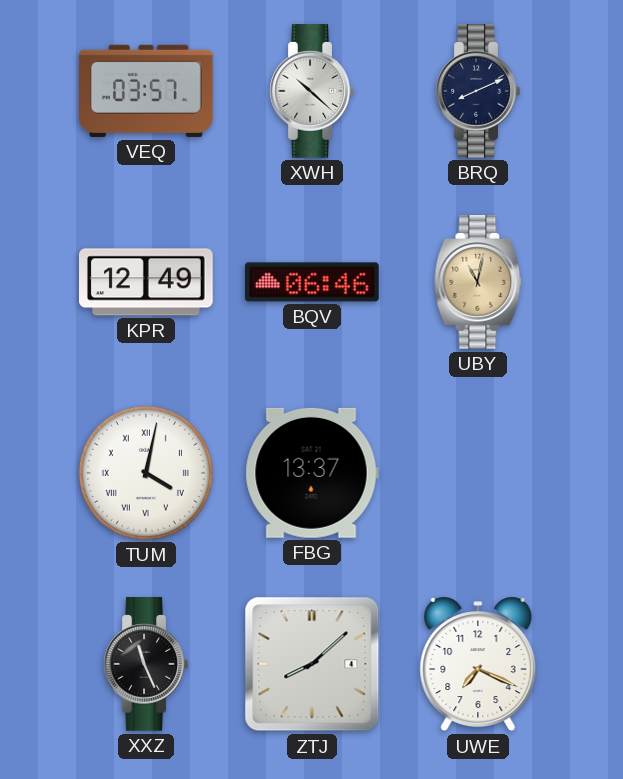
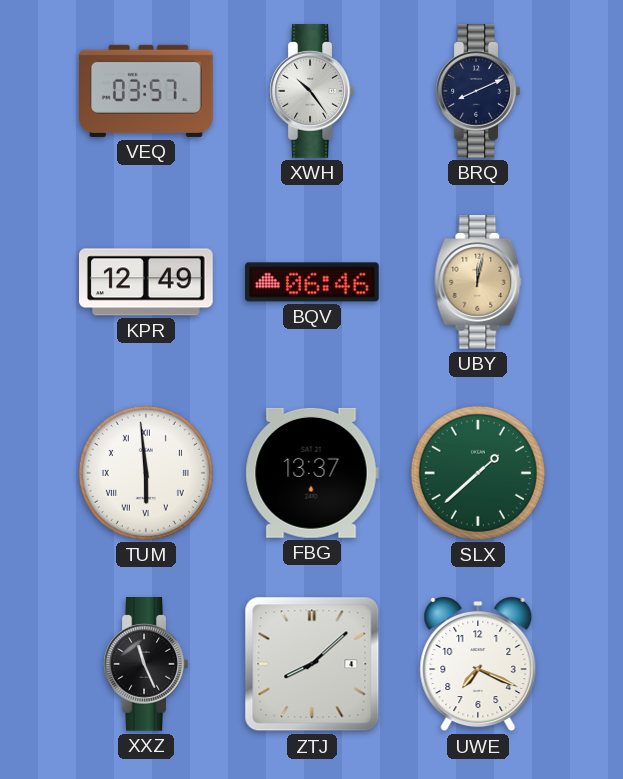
XWH: 10:22 -> 10:24
UBY: 11:02 -> 12:02
TUM: 4:02 -> 5:59
SLX: none -> 1:38
